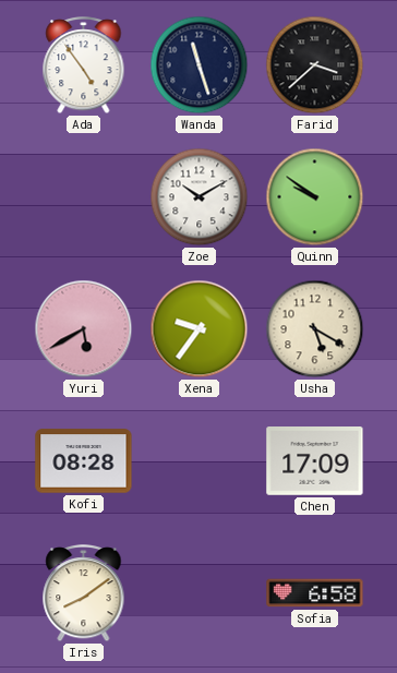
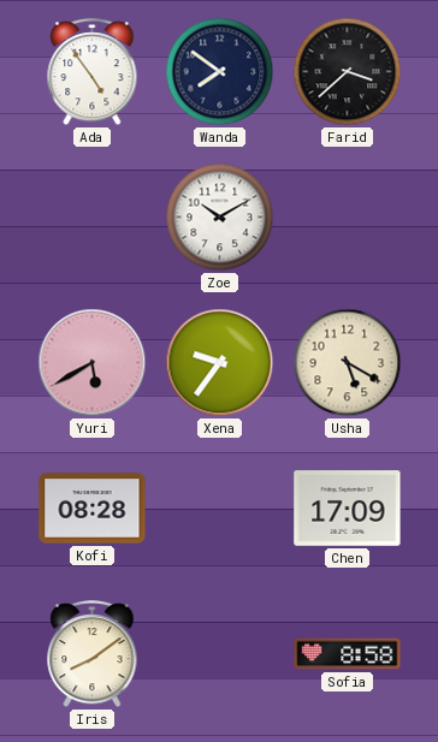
Wanda: 11:27 -> 7:51
Quinn: 9:51 -> none
Sofia: 6:58 -> 8:58
